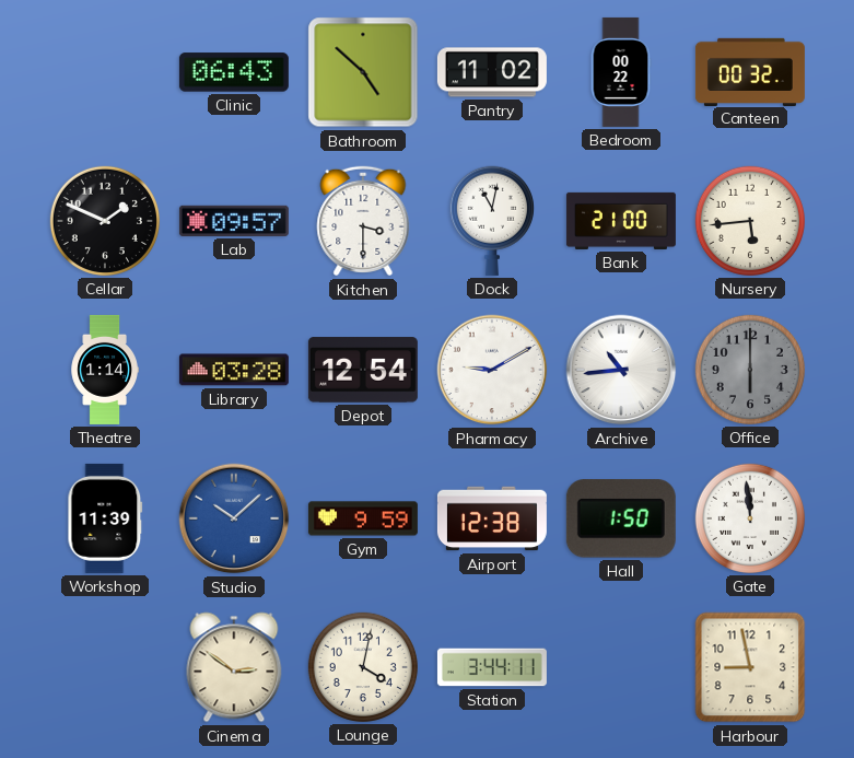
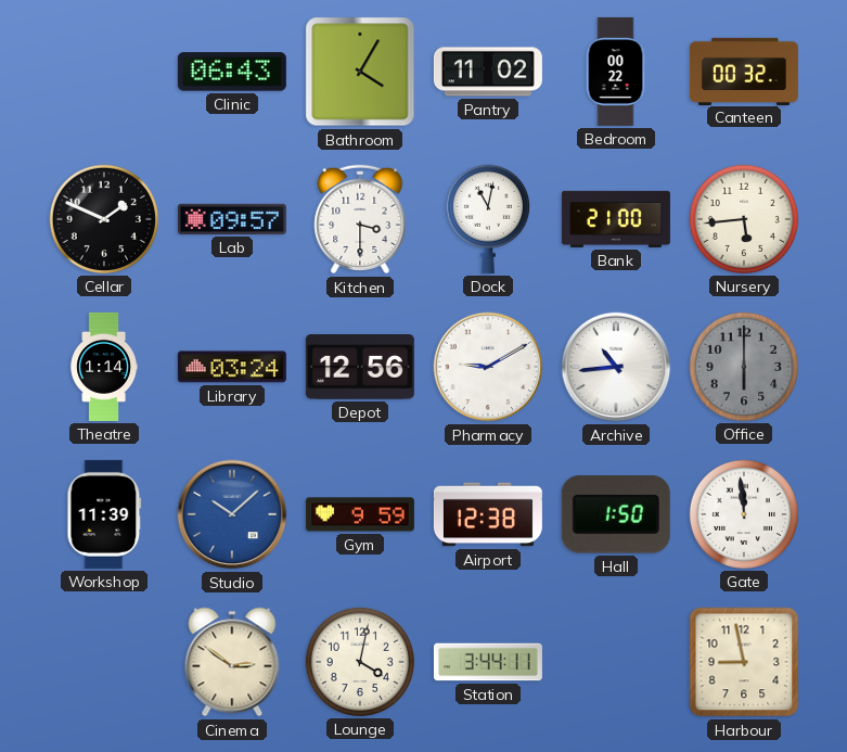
Bathroom: 4:52 -> 4:05
Library: 03:28 -> 03:24
Depot: 12:54 -> 12:56
